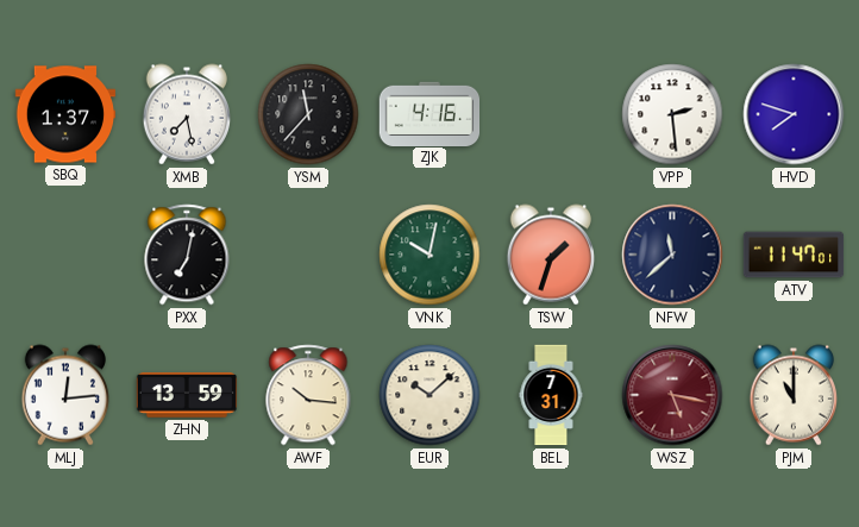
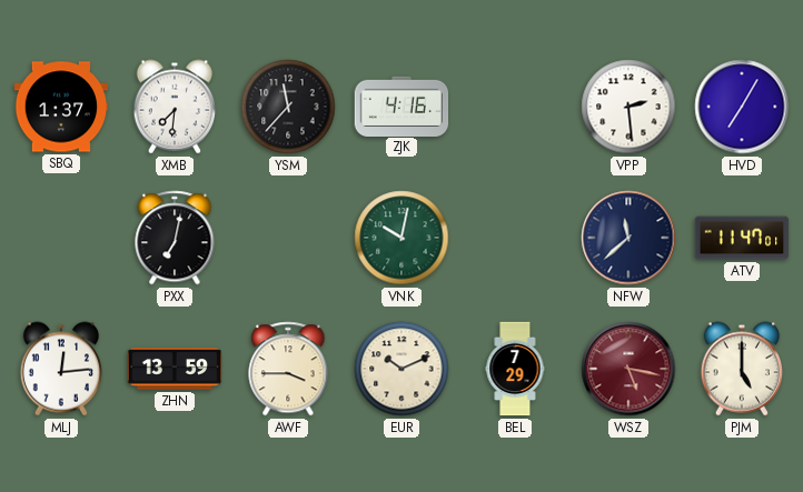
XMB: 7:28 -> 7:31
HVD: 7:48 -> 7:05
TSW: 1:33 -> none
AWF: 10:16 -> 3:45
EUR: 10:08 -> 10:11
BEL: 7:31 -> 7:29
PJM: 11:00 -> 5:00
